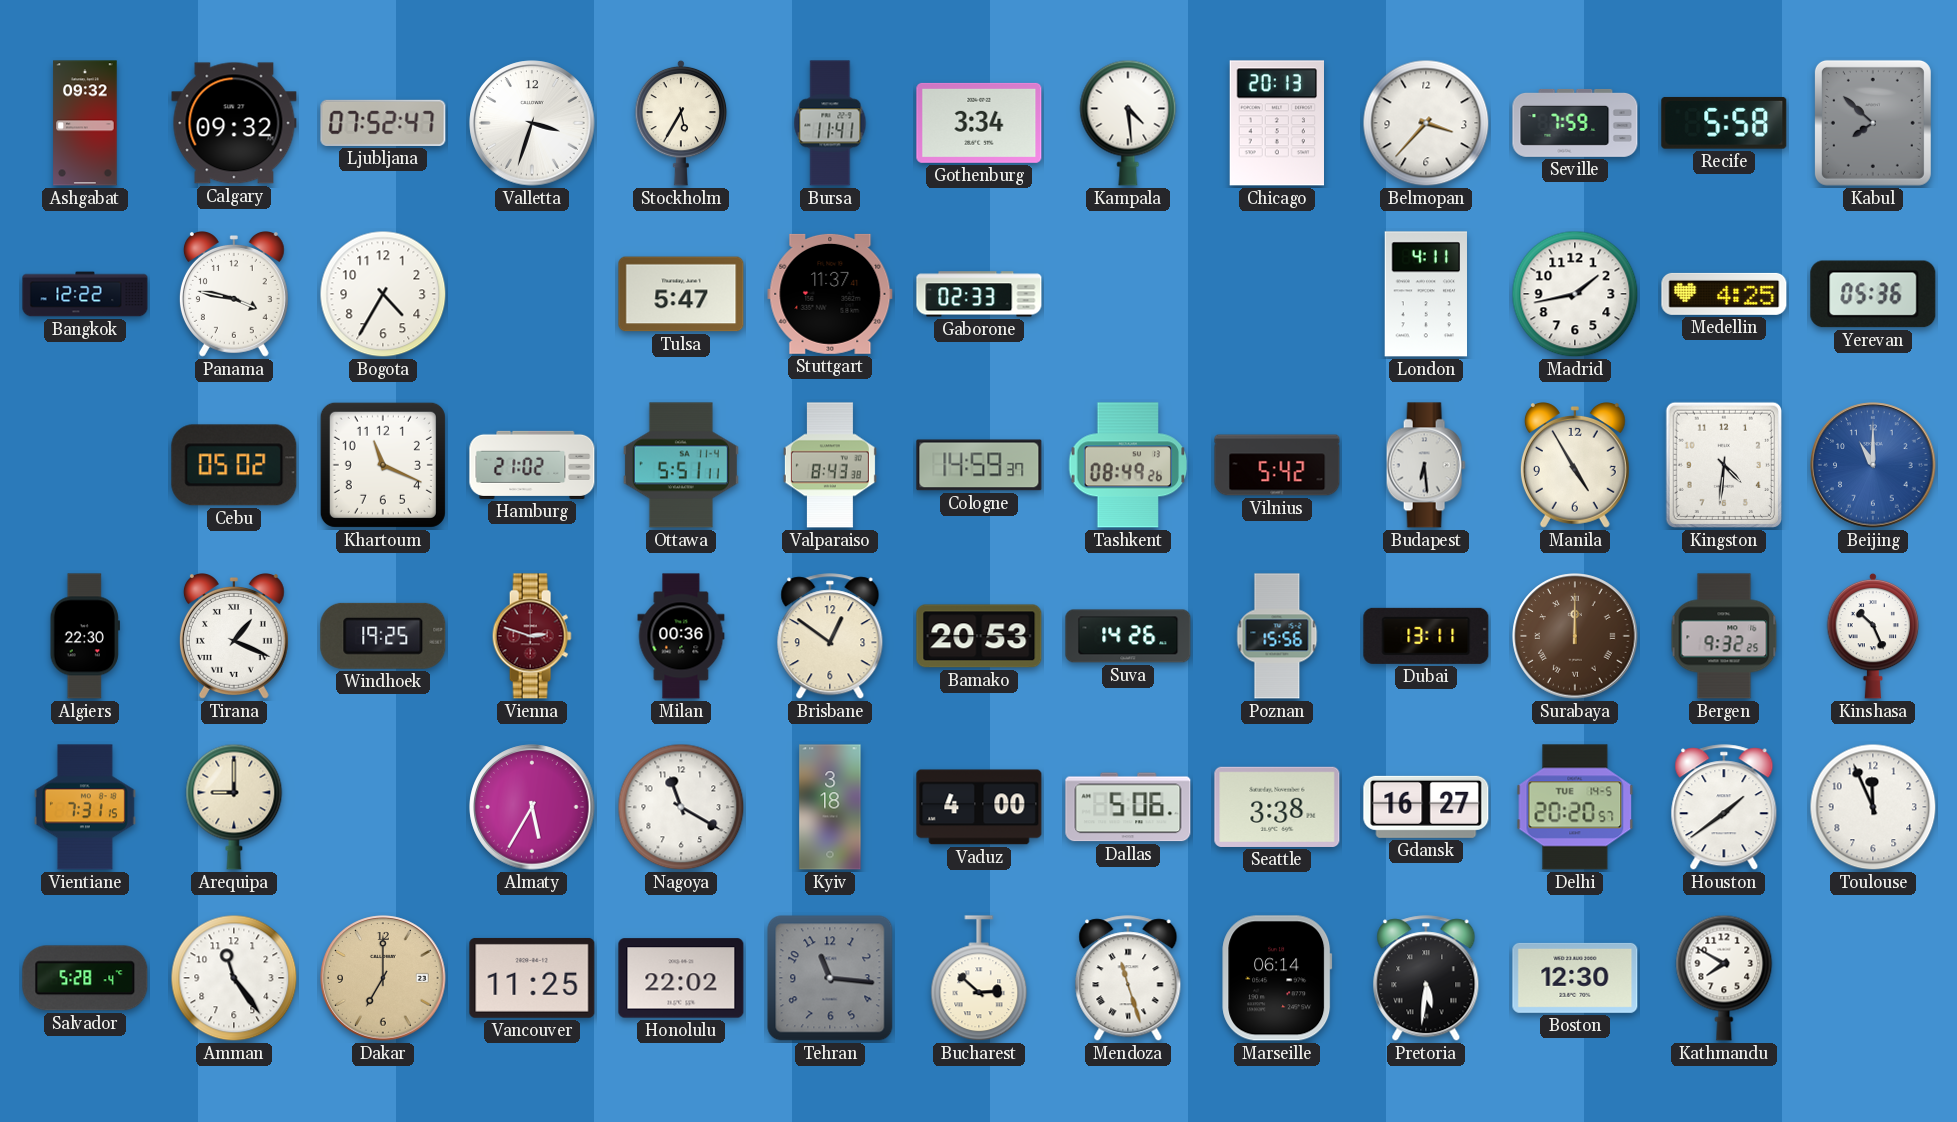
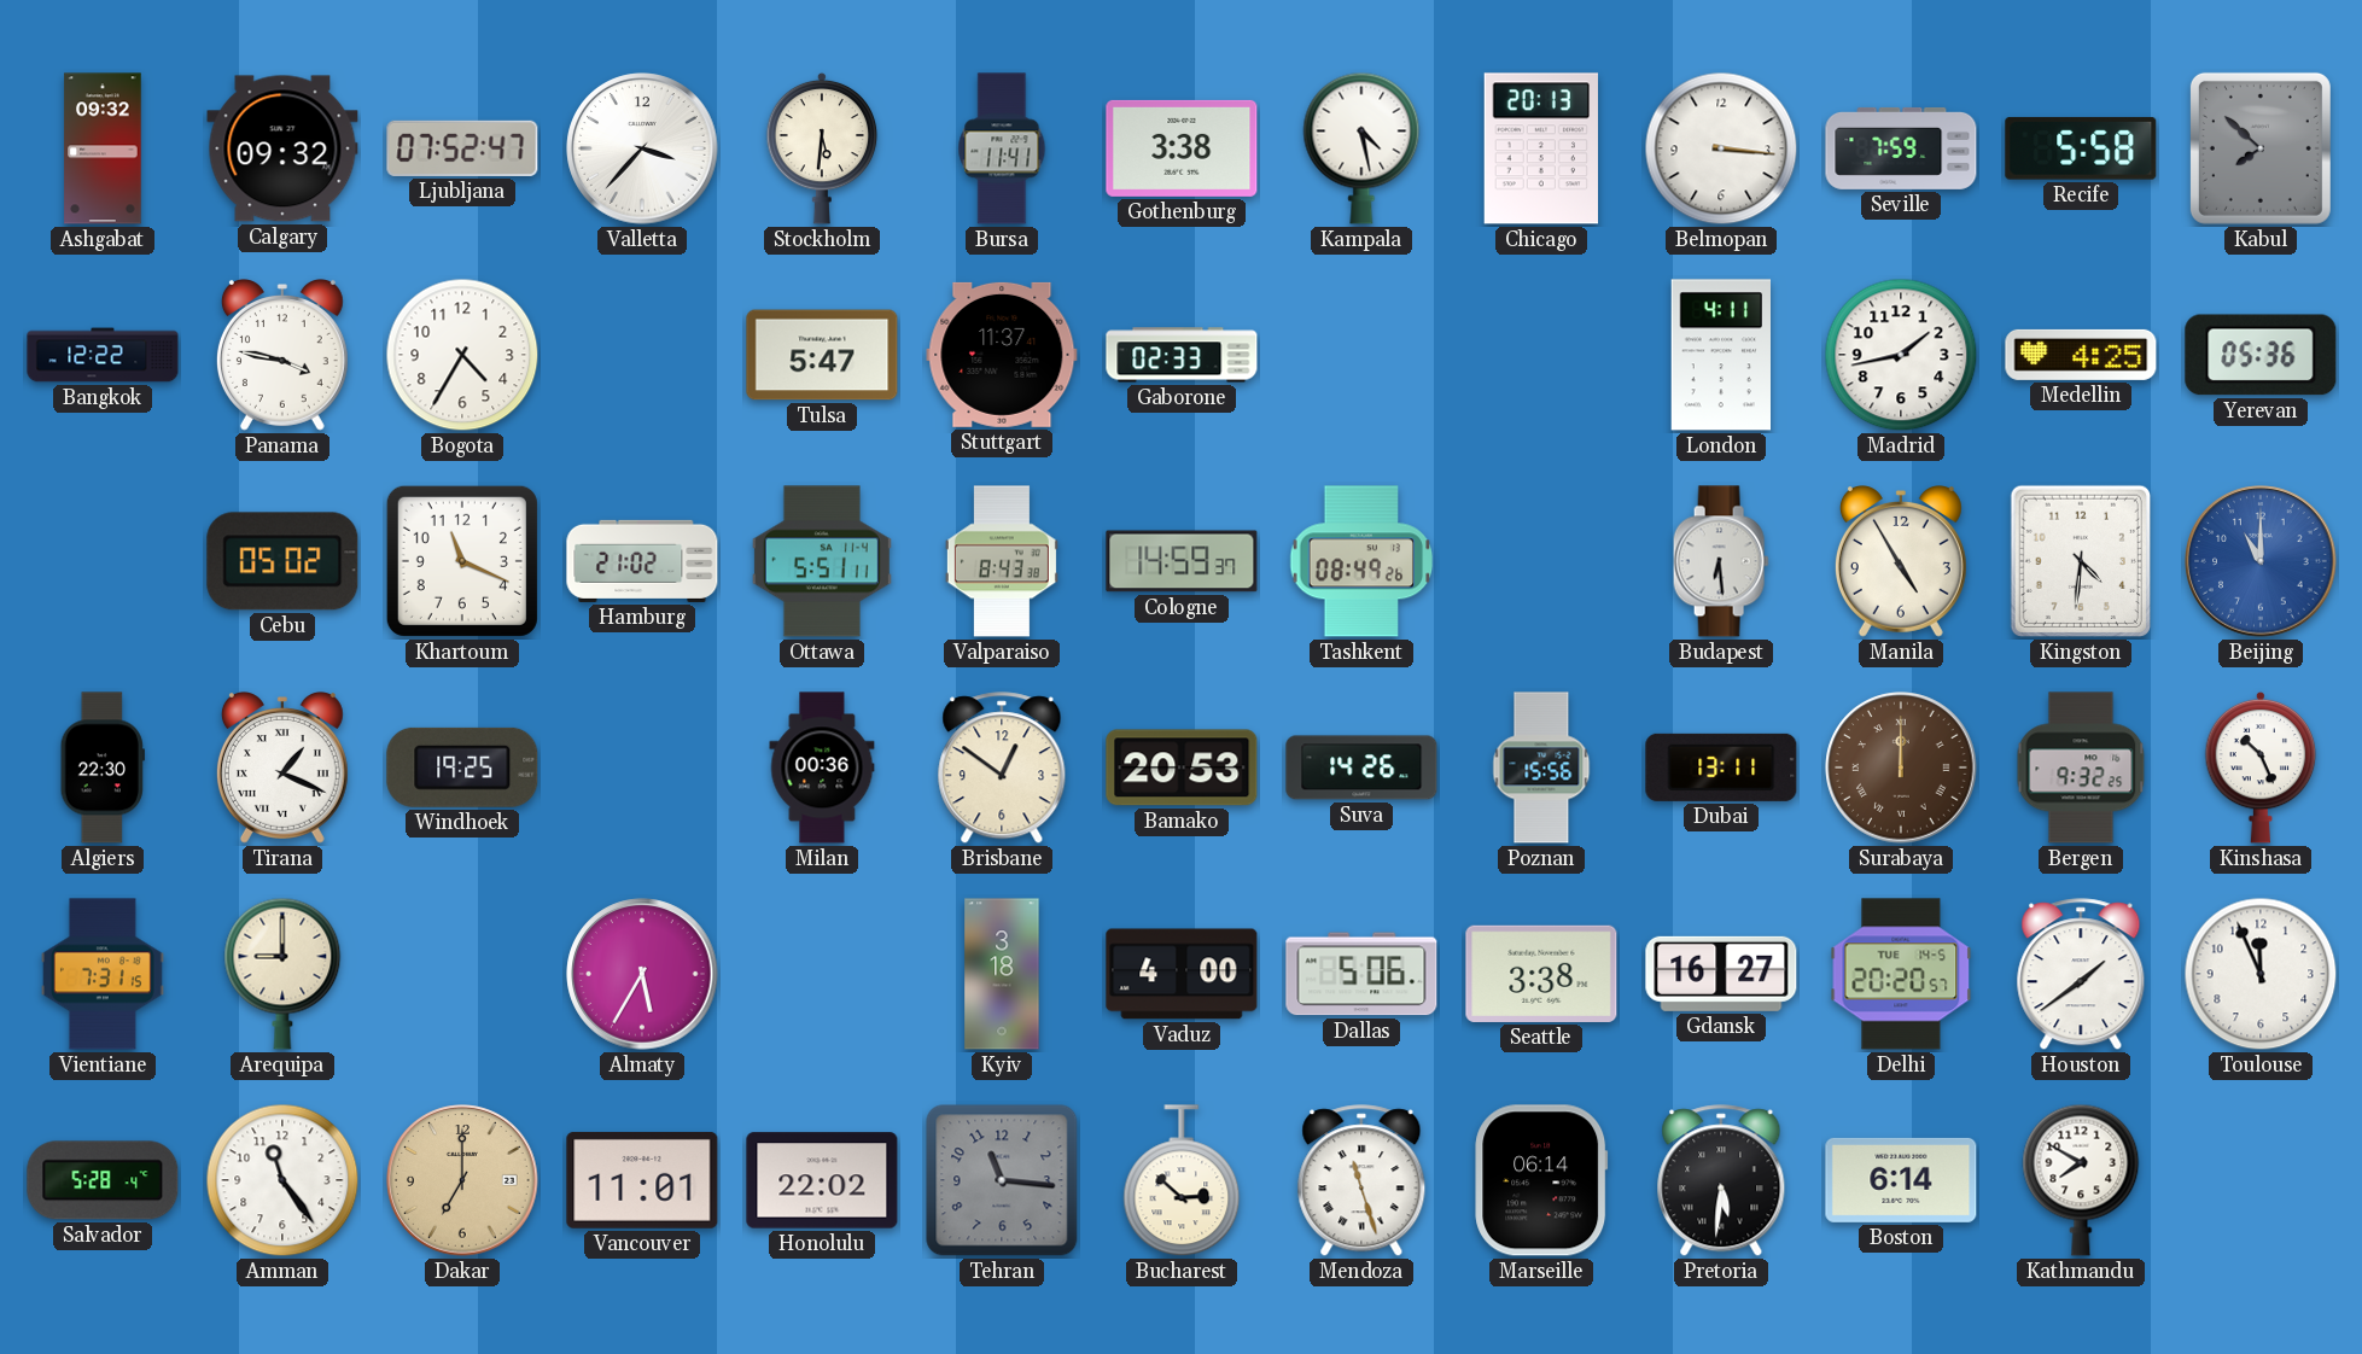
Valletta: 3:33 -> 3:37
Stockholm: 5:35 -> 5:31
Gothenburg: 3:34 -> 3:38
Kampala: 4:29 -> 4:28
Belmopan: 3:37 -> 3:16
Vilnius: 5:42 -> none
Vienna: 2:48 -> none
Nagoya: 11:20 -> none
Vancouver: 11:25 -> 11:01
Boston: 12:30 -> 6:14
